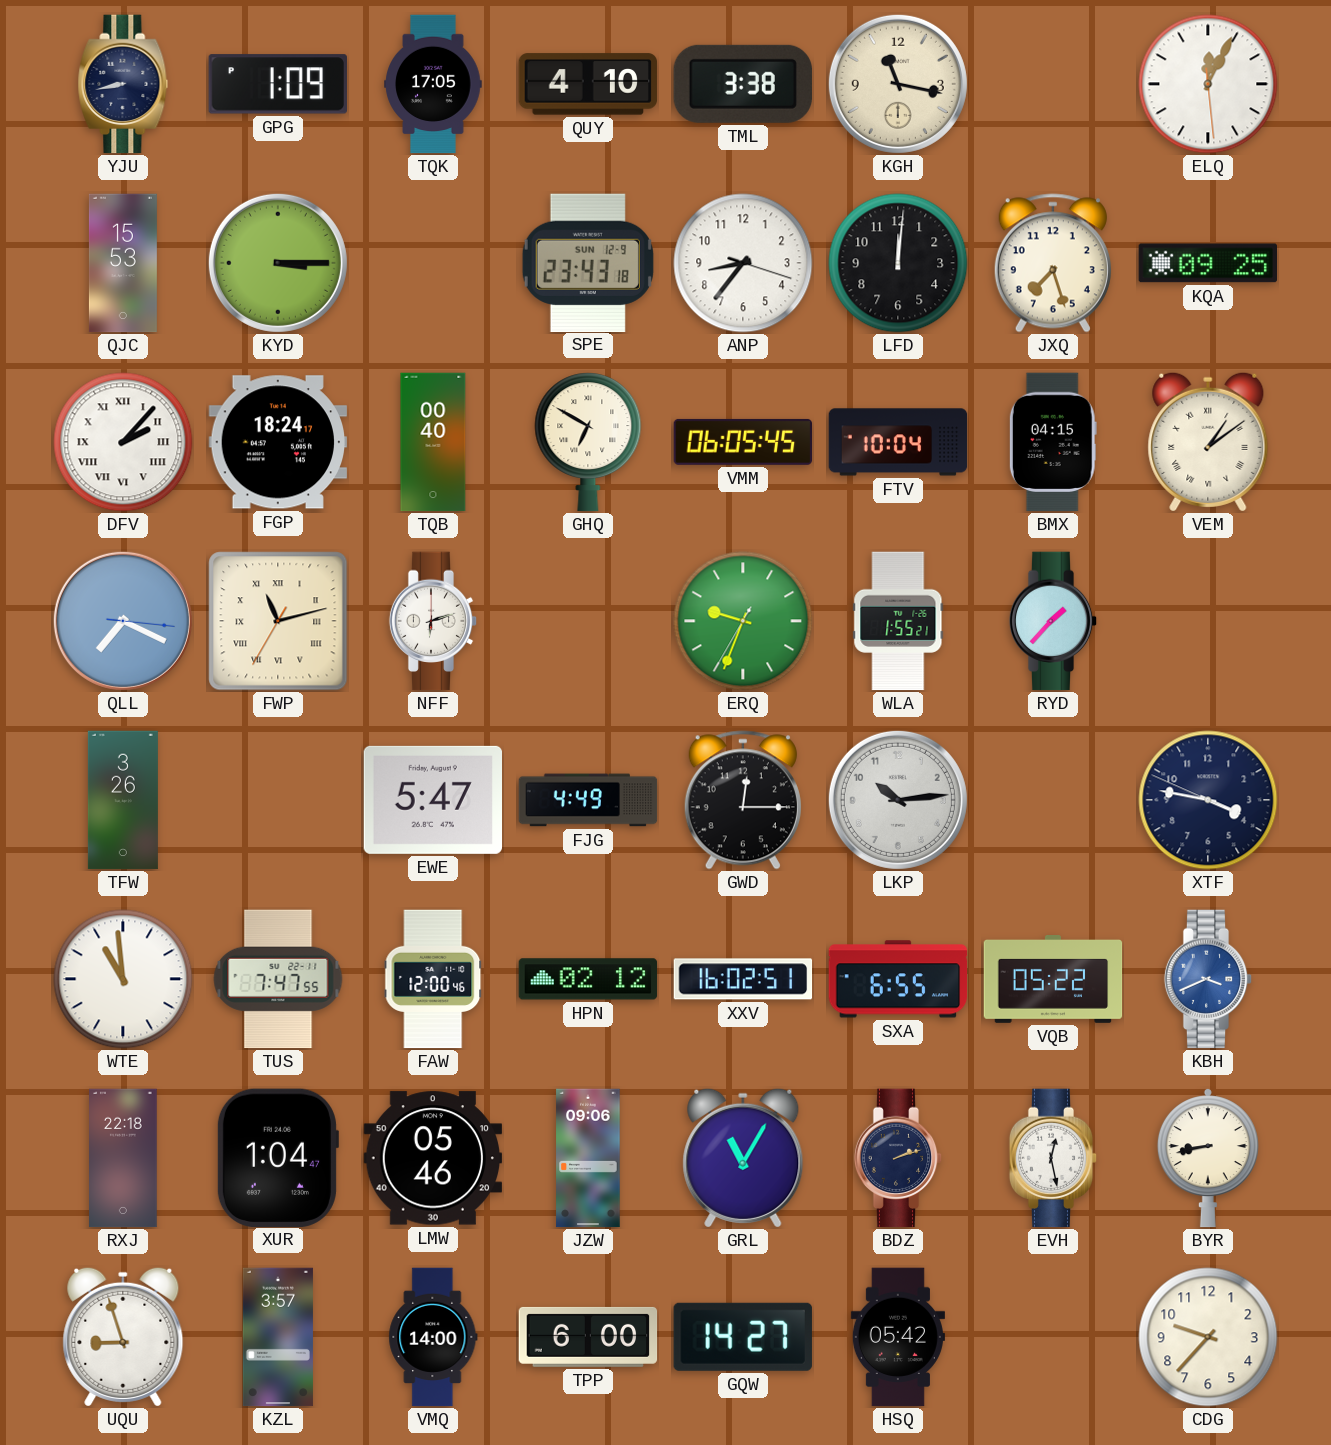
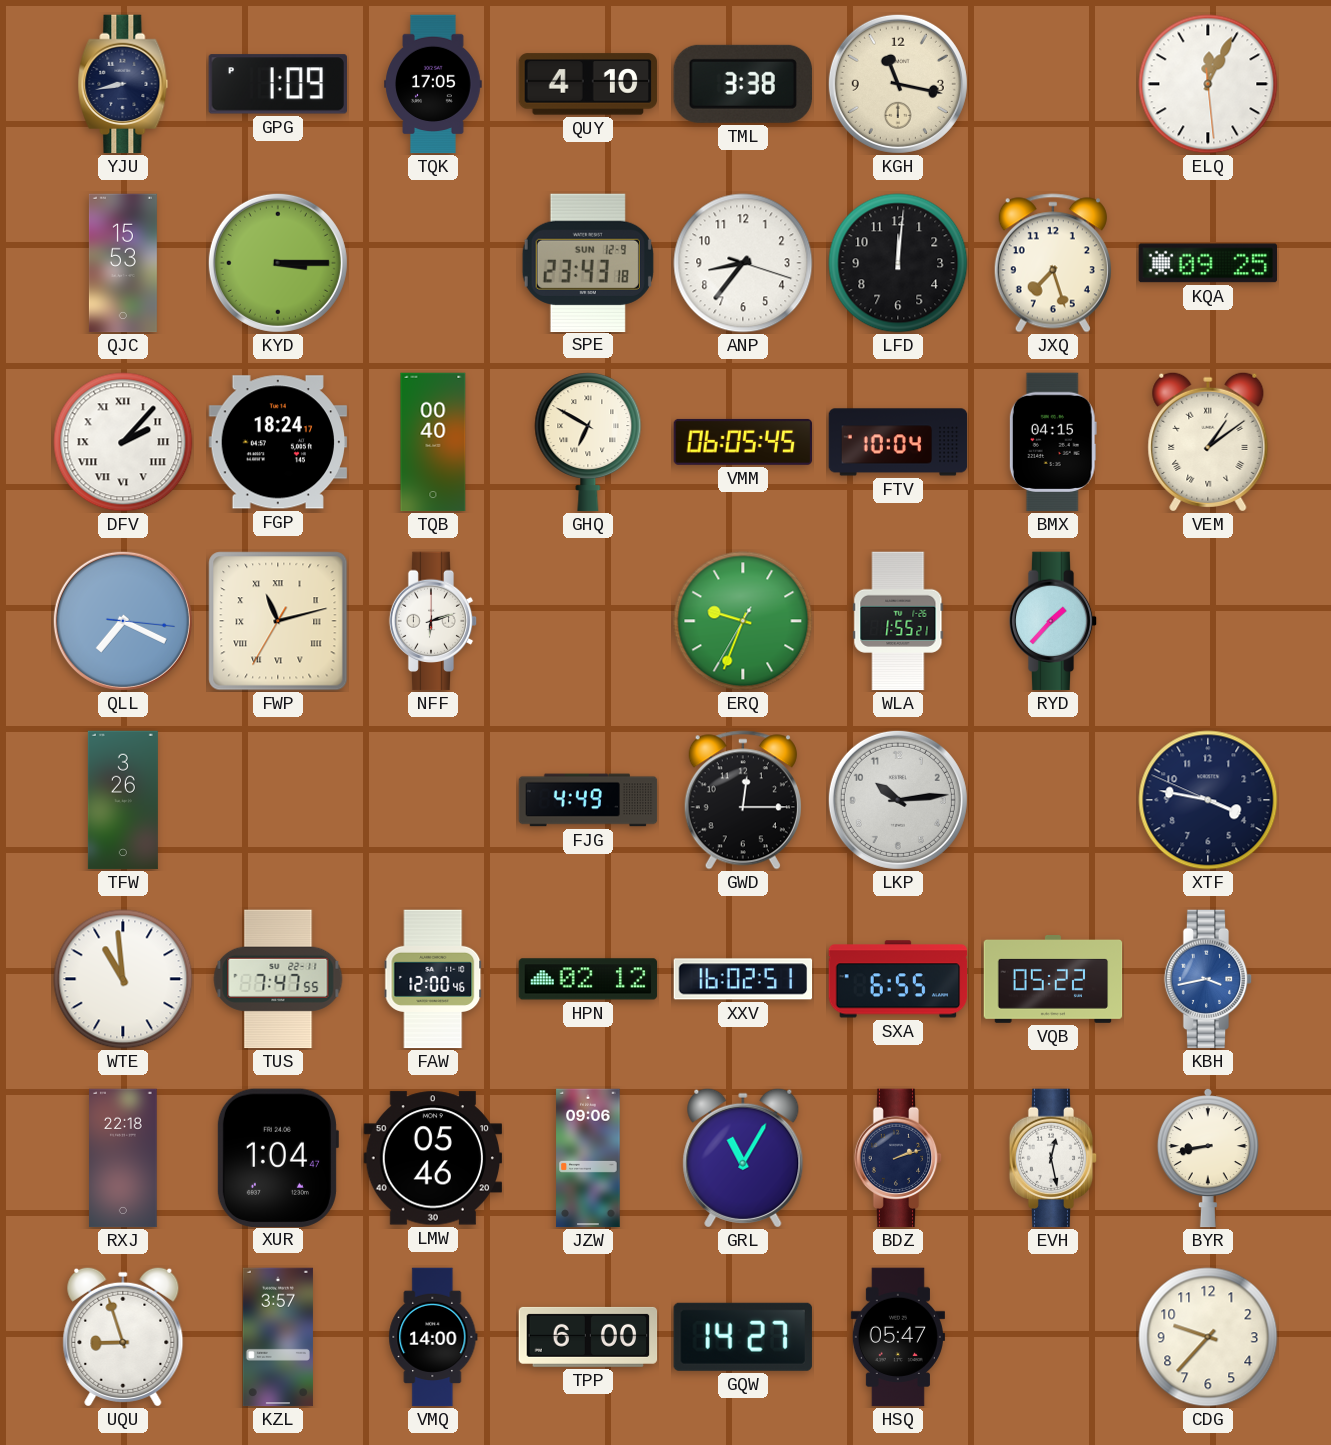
EWE: 5:47 -> none
KBH: 3:41 -> 3:43
HSQ: 05:42 -> 05:47
